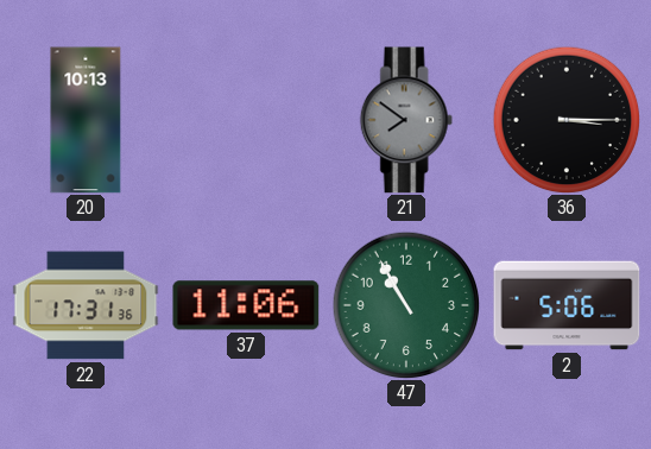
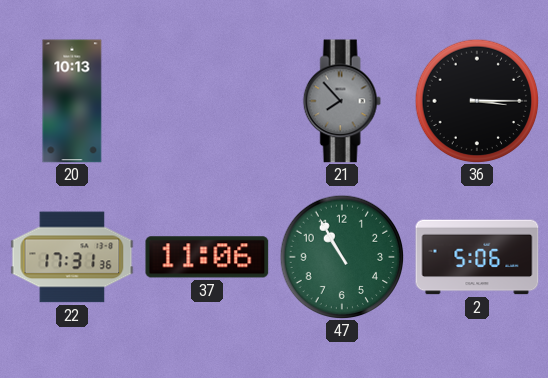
21: 7:51 -> 7:53
